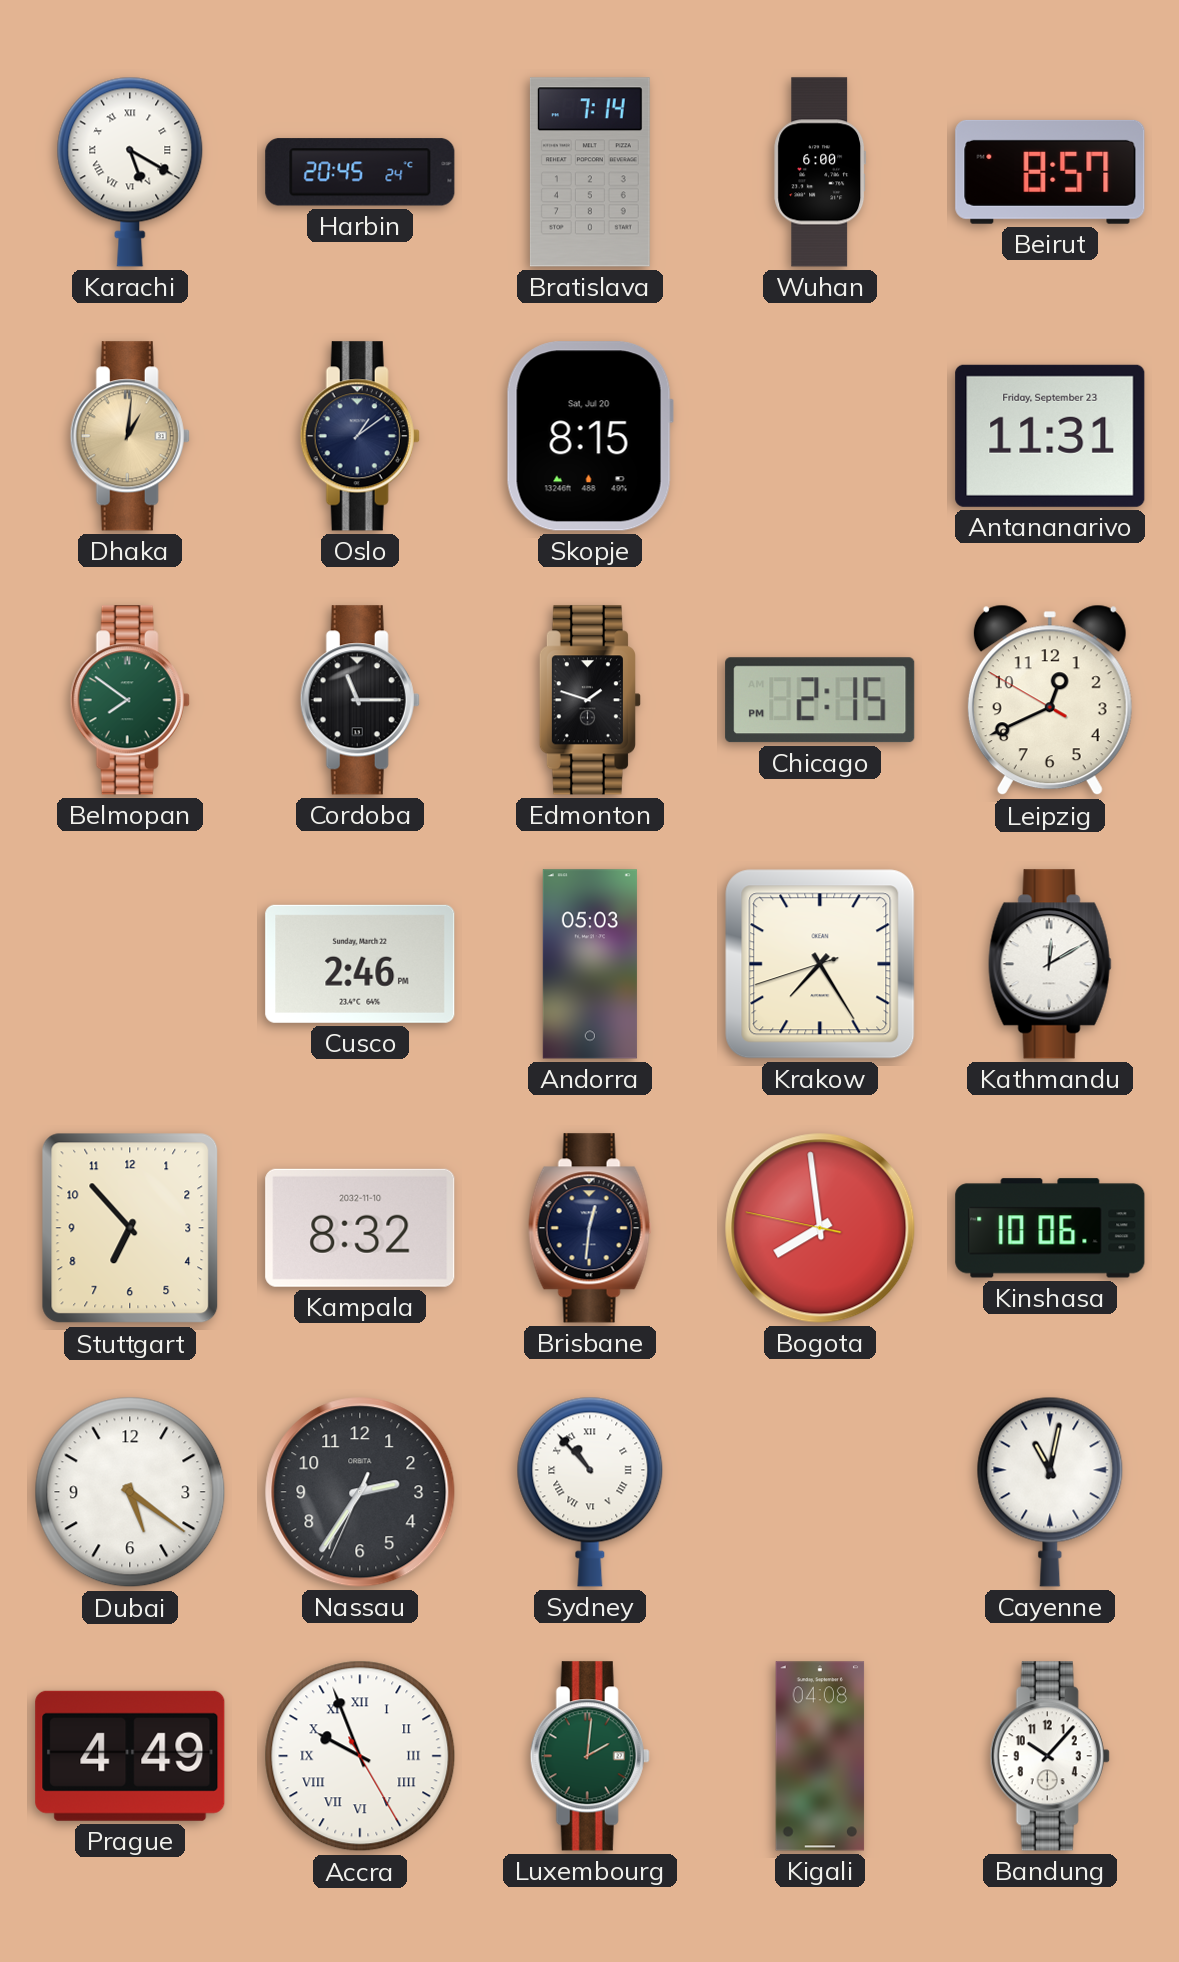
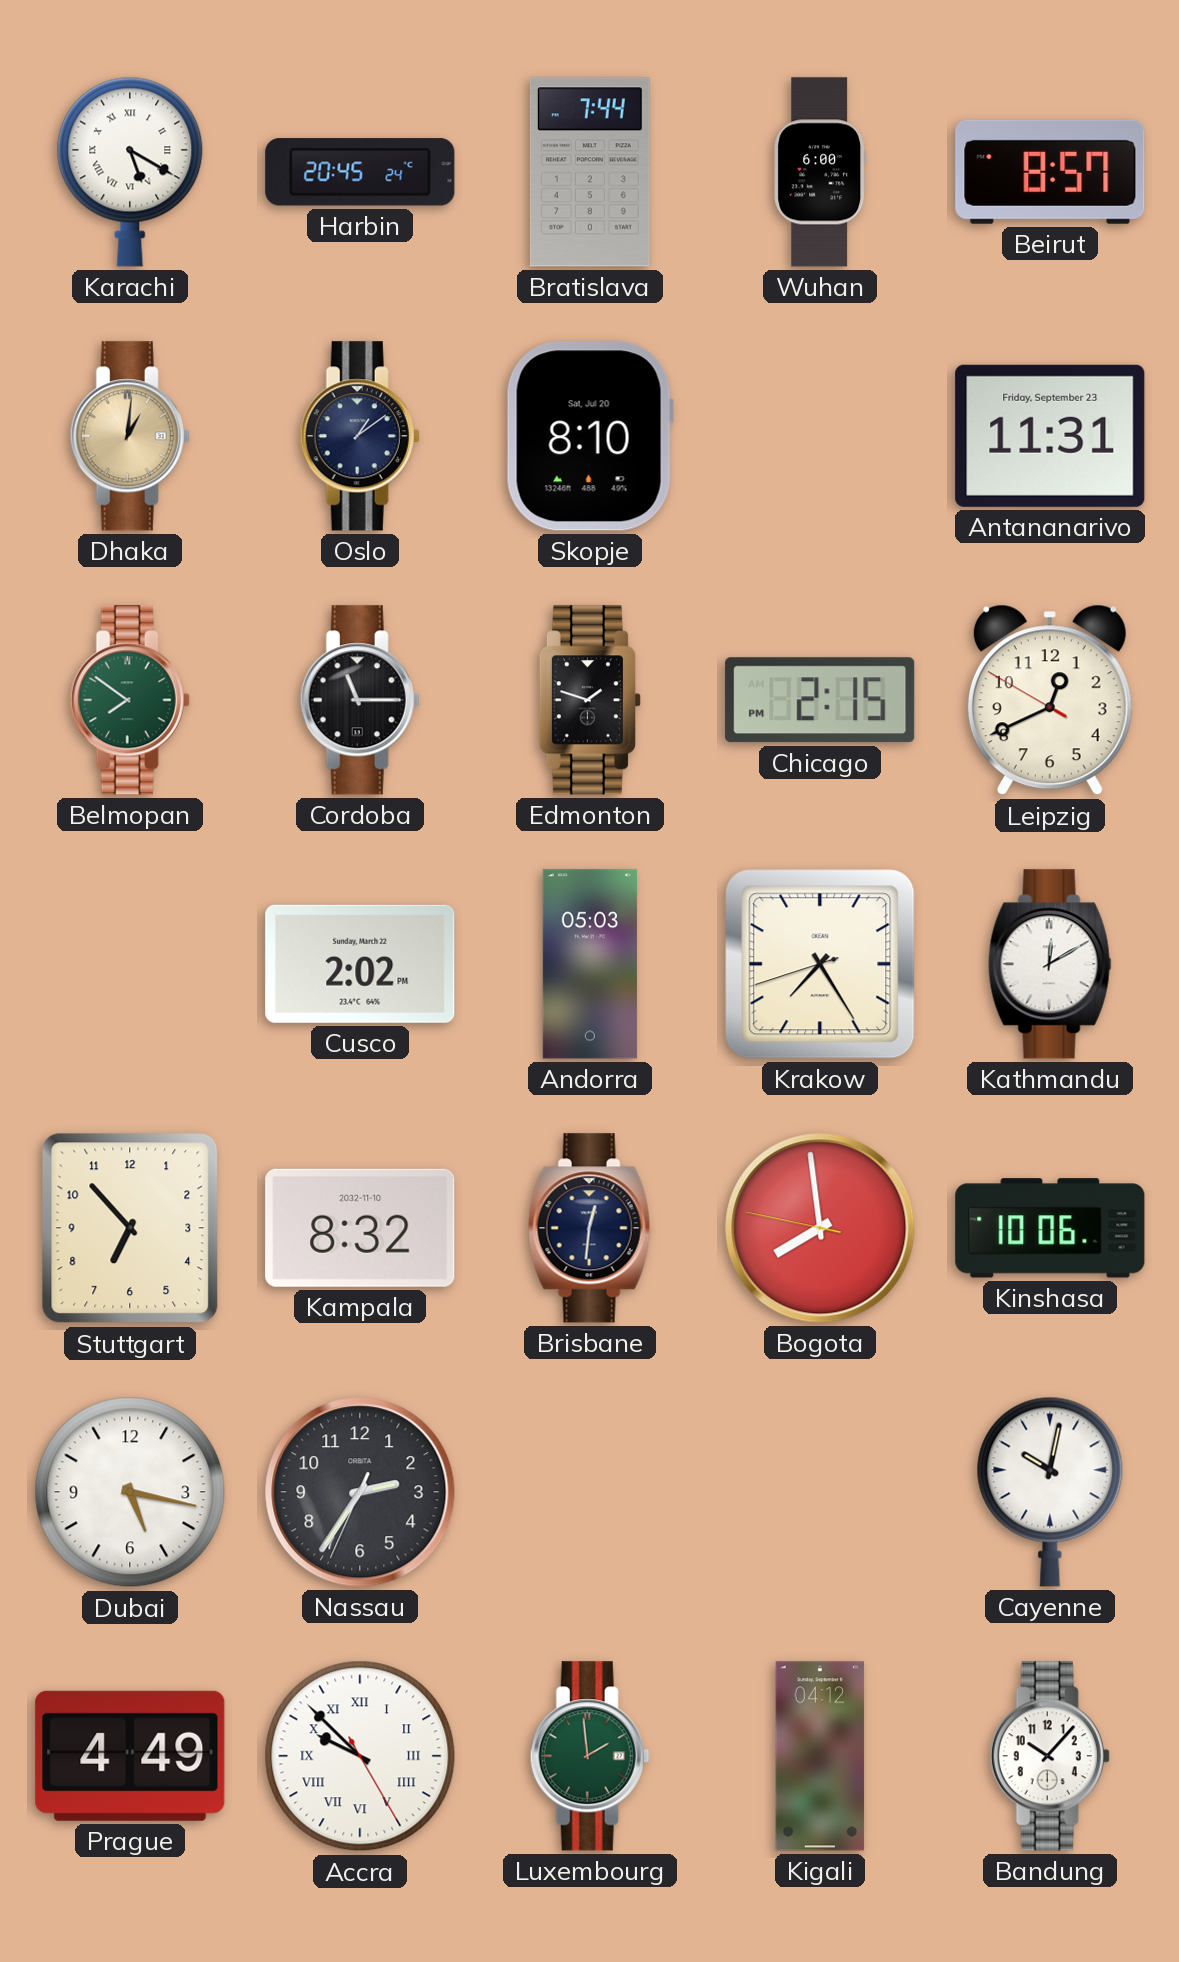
Bratislava: 7:14 -> 7:44
Skopje: 8:15 -> 8:10
Cusco: 2:46 -> 2:02
Dubai: 5:21 -> 5:17
Sydney: 10:53 -> none
Cayenne: 11:02 -> 10:02
Accra: 9:56 -> 9:52
Luxembourg: 2:01 -> 1:59
Kigali: 04:08 -> 04:12
